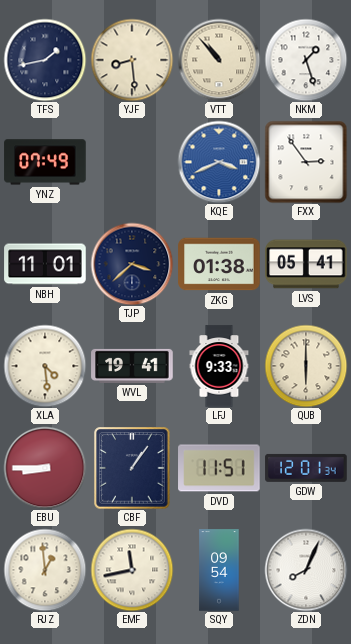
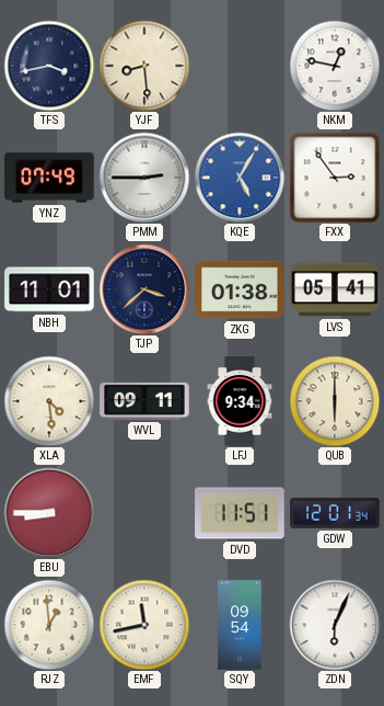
TFS: 1:43 -> 3:43
VTT: 10:53 -> none
NKM: 1:27 -> 12:47
PMM: none -> 2:45
KQE: 3:41 -> 5:05
WVL: 19:41 -> 09:11
LFJ: 9:33 -> 9:34
CBF: 1:06 -> none
ZDN: 8:04 -> 6:04
